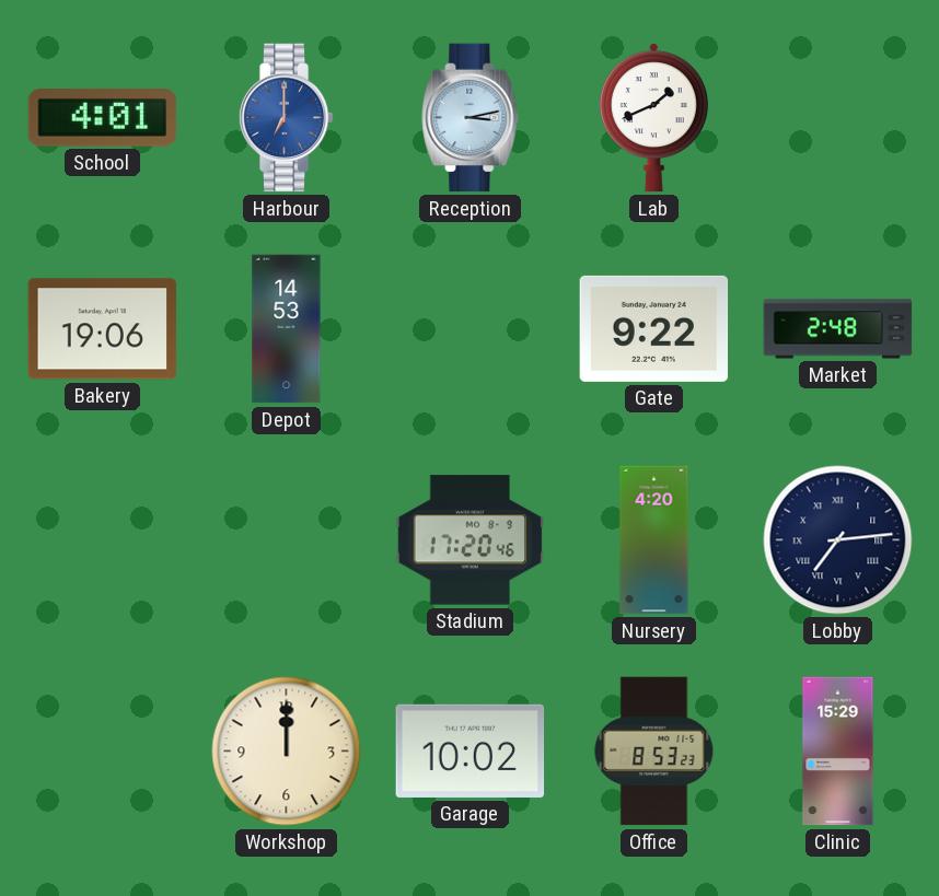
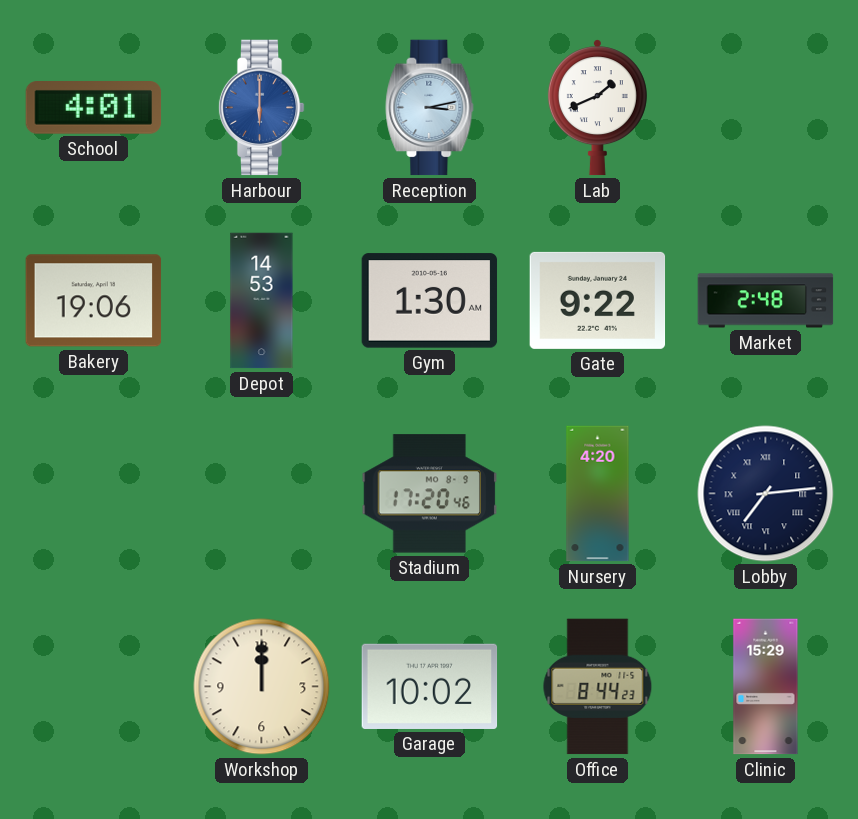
Harbour: 7:00 -> 6:00
Gym: none -> 1:30
Office: 8:53 -> 8:44
